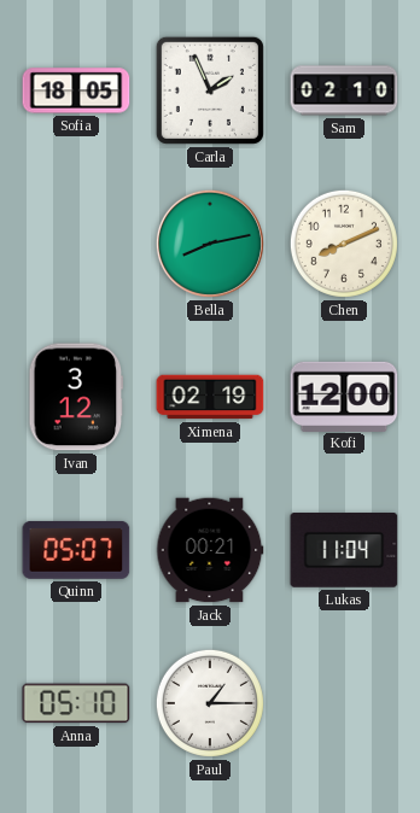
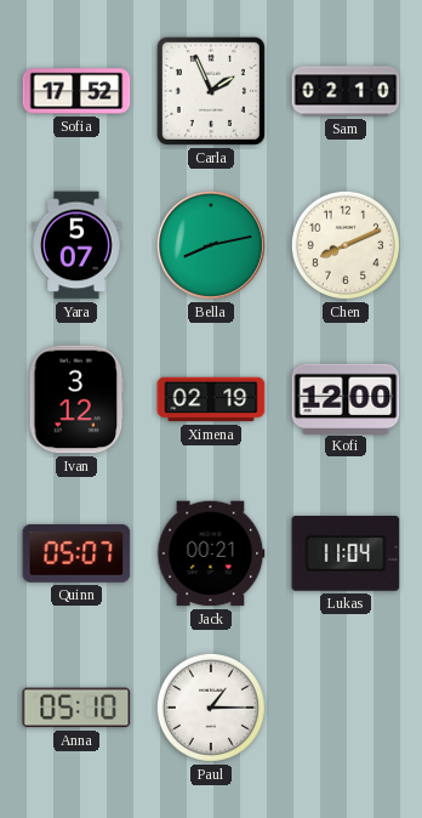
Sofia: 18:05 -> 17:52
Yara: none -> 5:07
